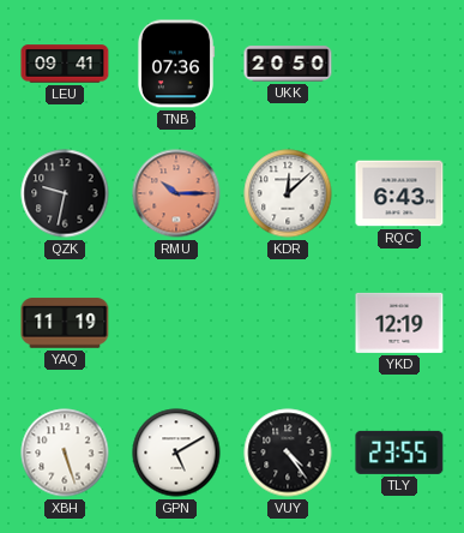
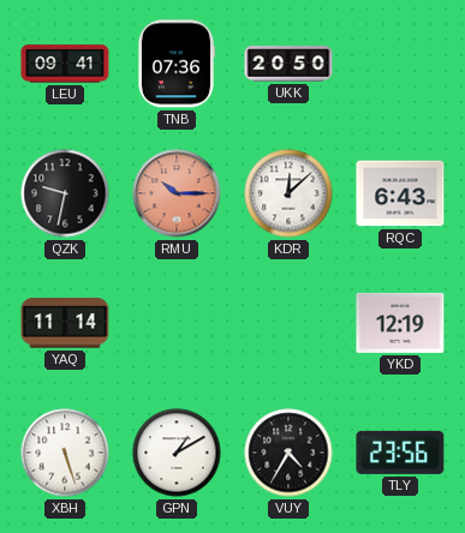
YAQ: 11:19 -> 11:14
GPN: 5:10 -> 1:10
VUY: 4:24 -> 4:35
TLY: 23:55 -> 23:56
